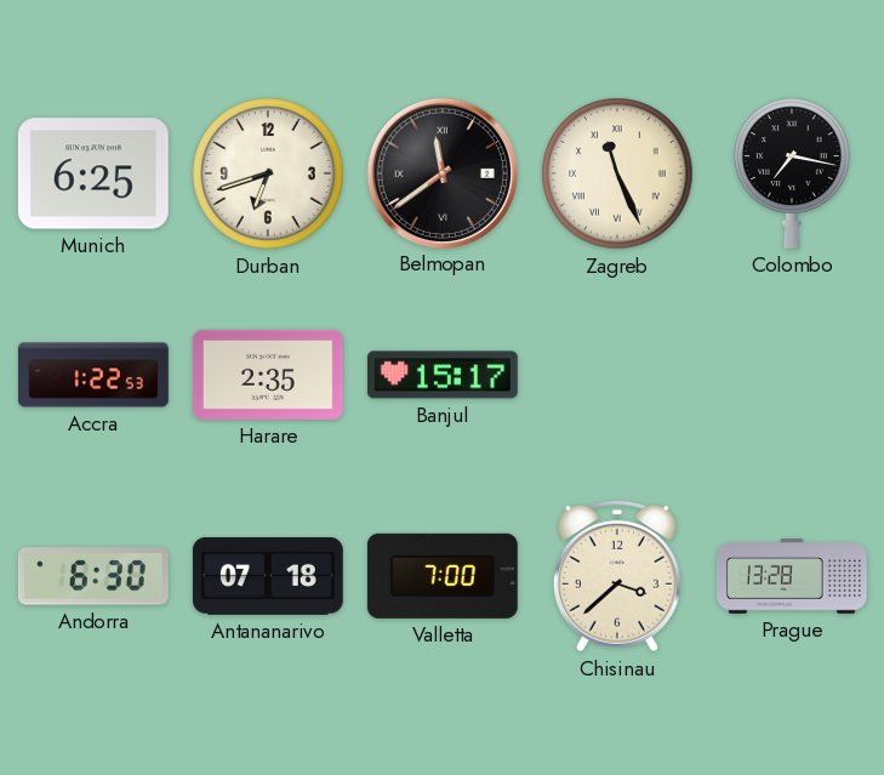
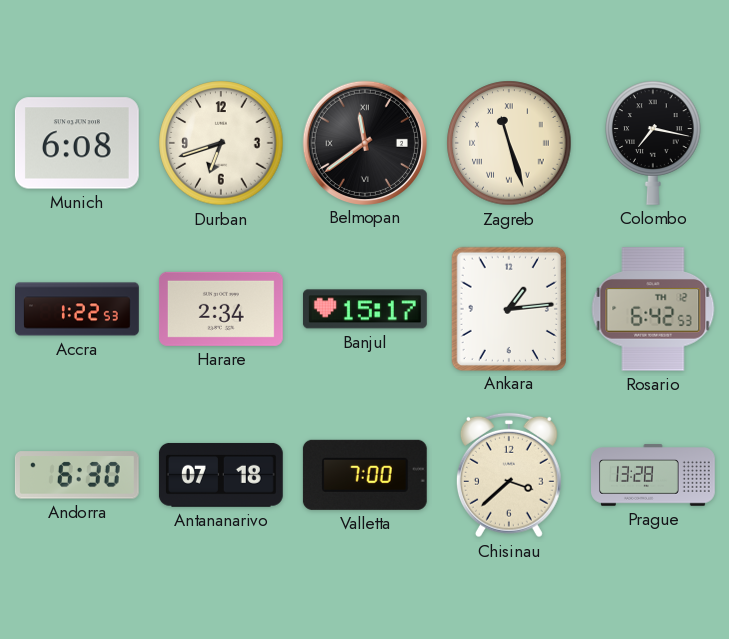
Munich: 6:25 -> 6:08
Zagreb: 11:26 -> 11:27
Harare: 2:35 -> 2:34
Ankara: none -> 1:14
Rosario: none -> 6:42
